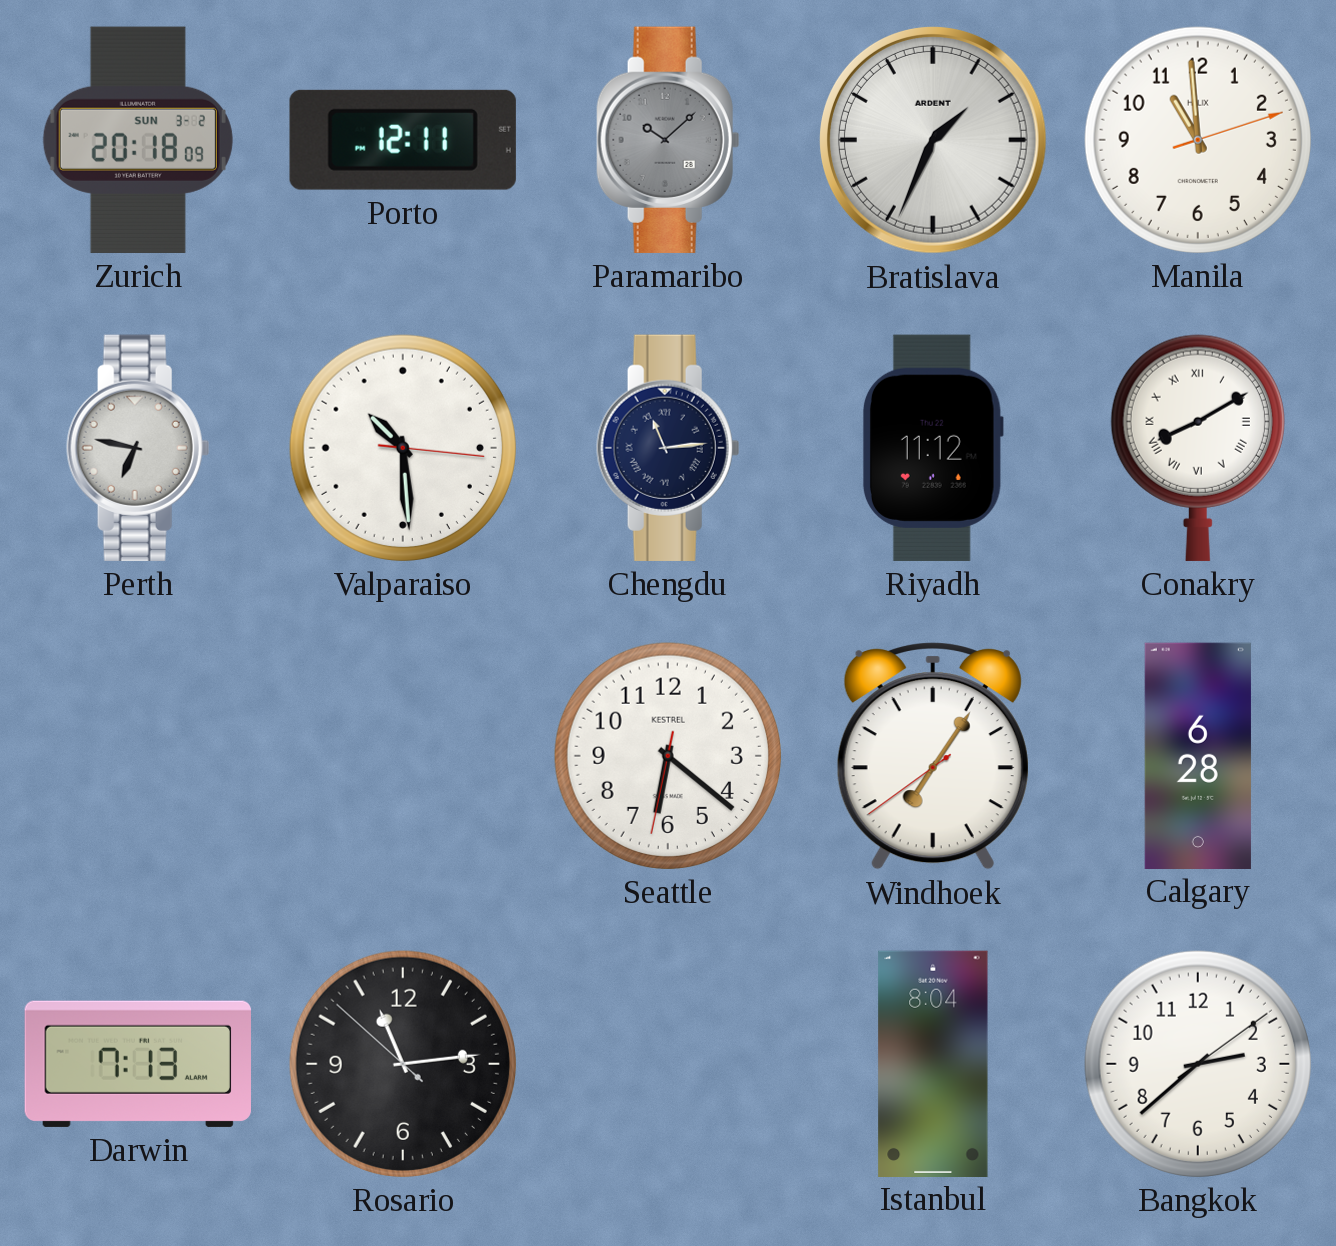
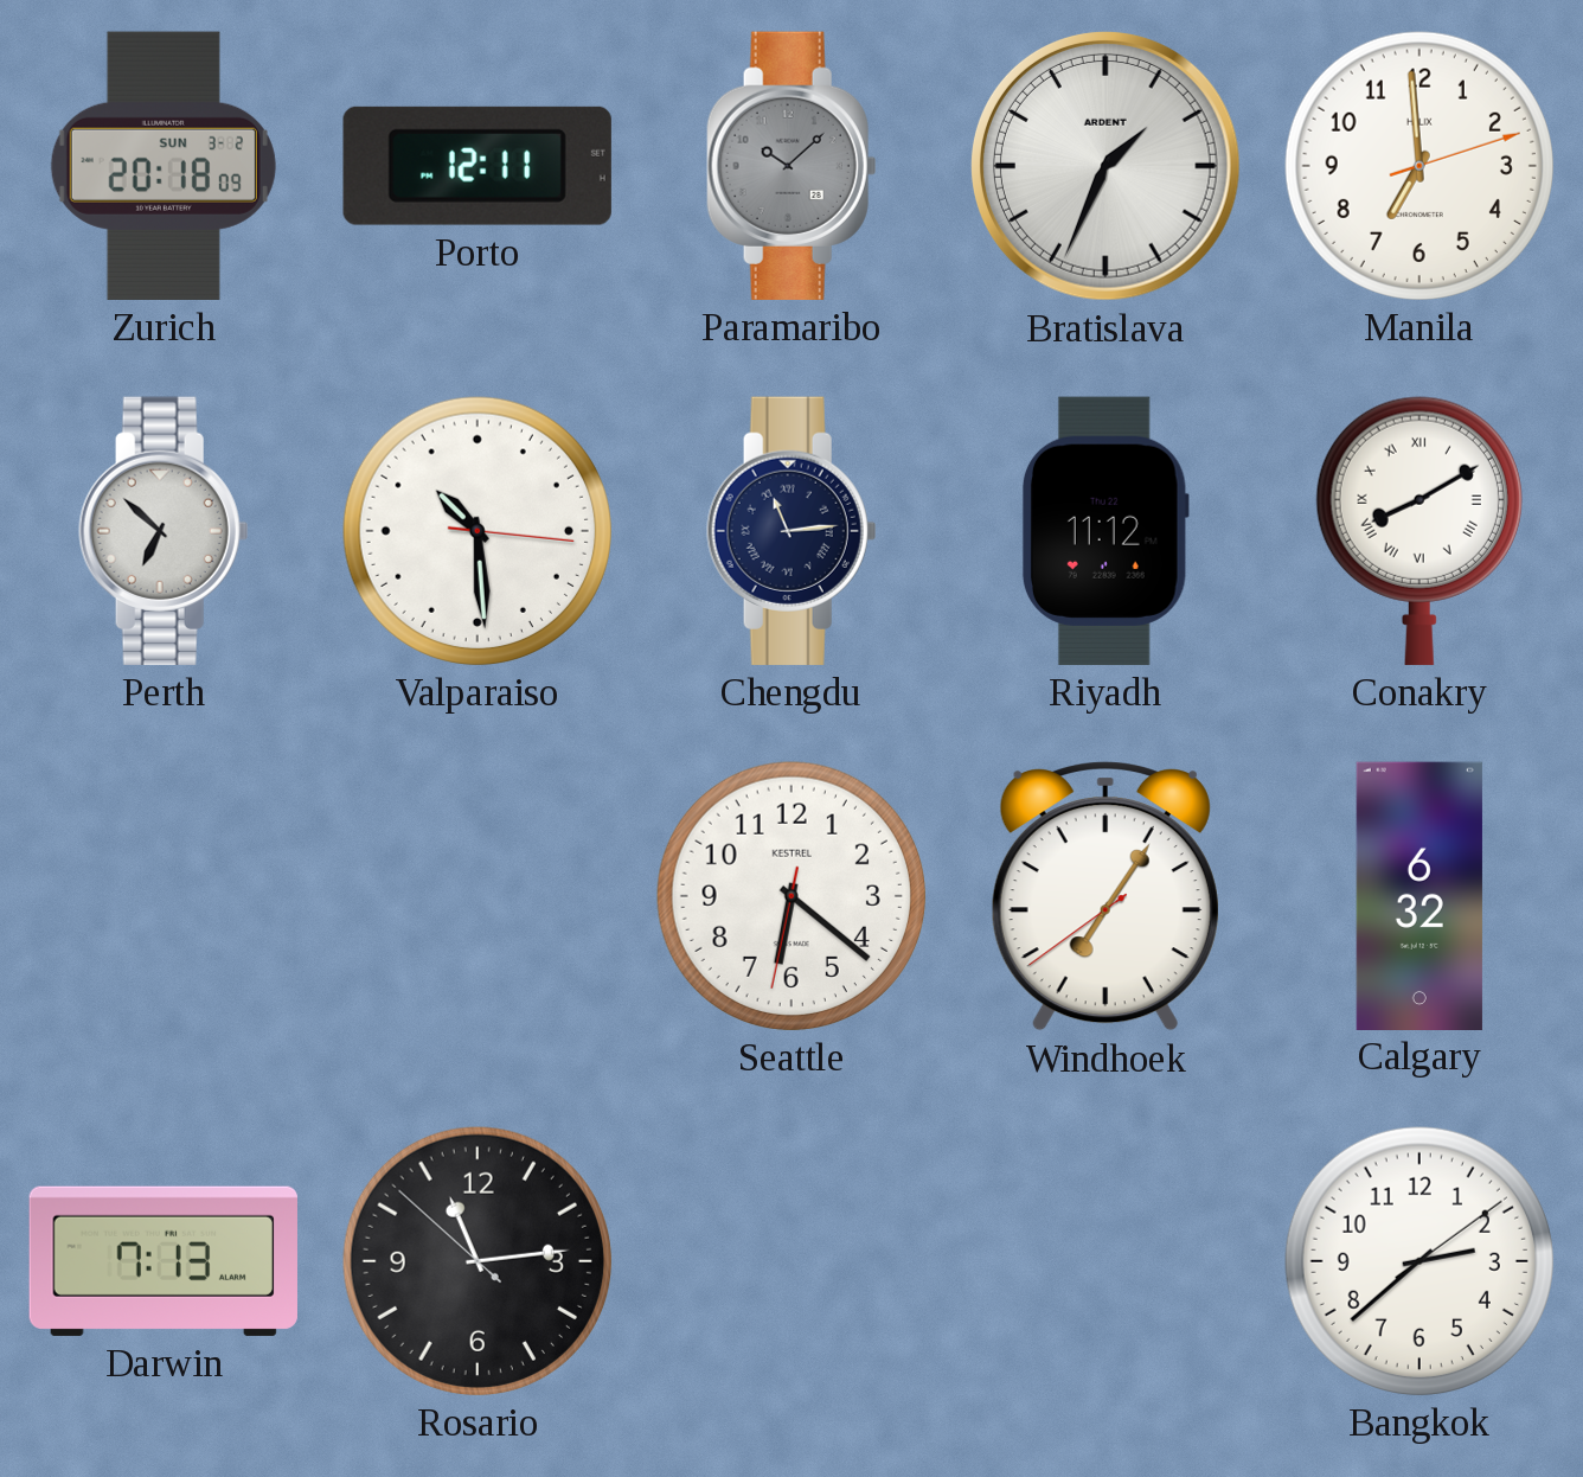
Manila: 10:59 -> 6:59
Perth: 6:47 -> 6:52
Calgary: 6:28 -> 6:32
Istanbul: 8:04 -> none
